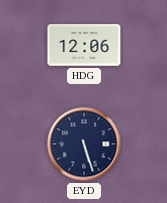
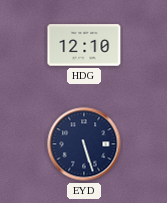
HDG: 12:06 -> 12:10
